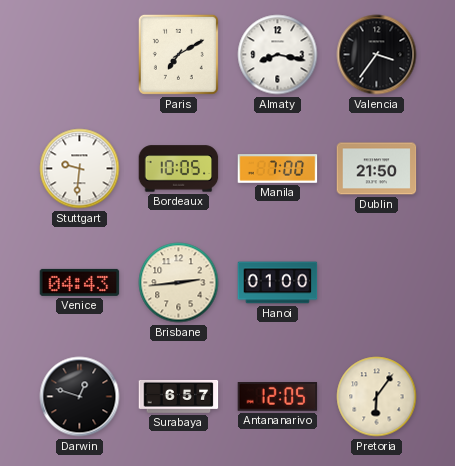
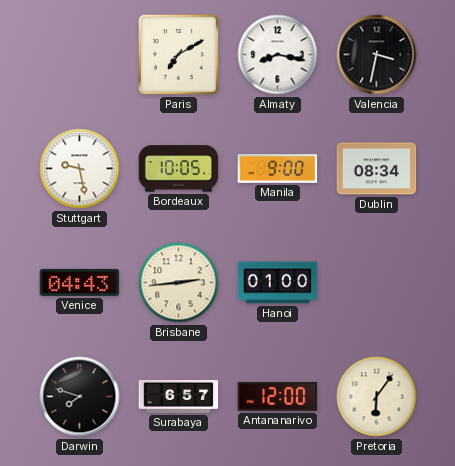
Valencia: 3:36 -> 3:32
Stuttgart: 9:31 -> 9:28
Manila: 7:00 -> 9:00
Dublin: 21:50 -> 08:34
Darwin: 12:48 -> 7:48
Antananarivo: 12:05 -> 12:00
